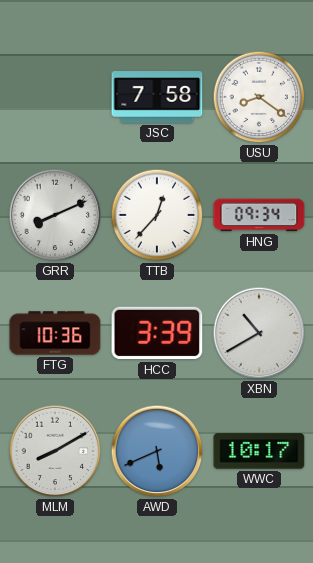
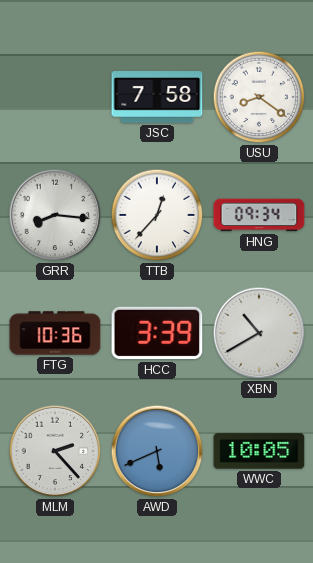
GRR: 8:11 -> 8:16
MLM: 8:10 -> 2:23
WWC: 10:17 -> 10:05
